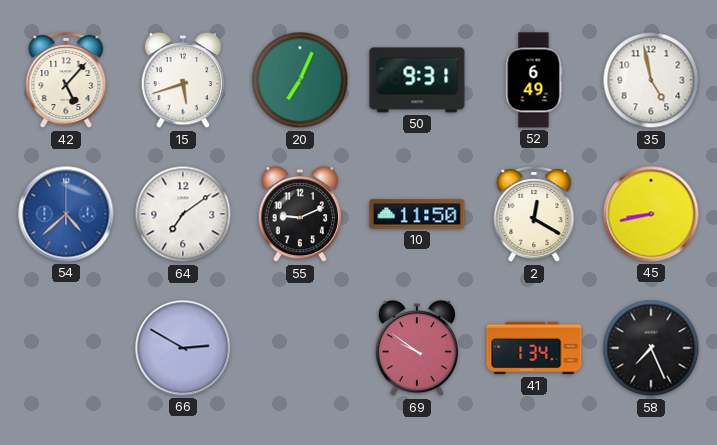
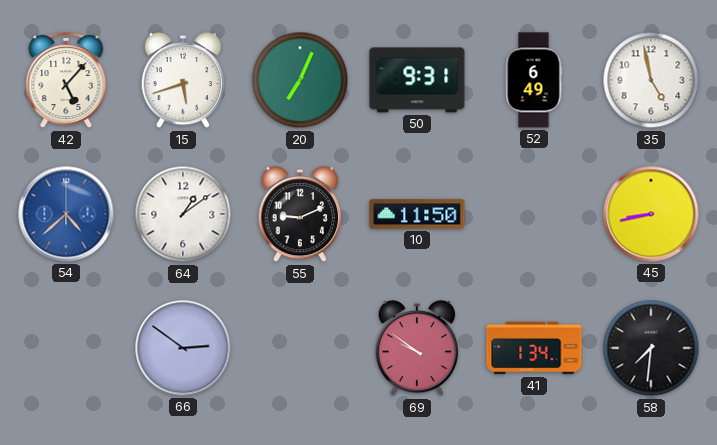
64: 7:09 -> 1:09
2: 12:20 -> none
66: 2:50 -> 2:51
58: 7:26 -> 7:31
